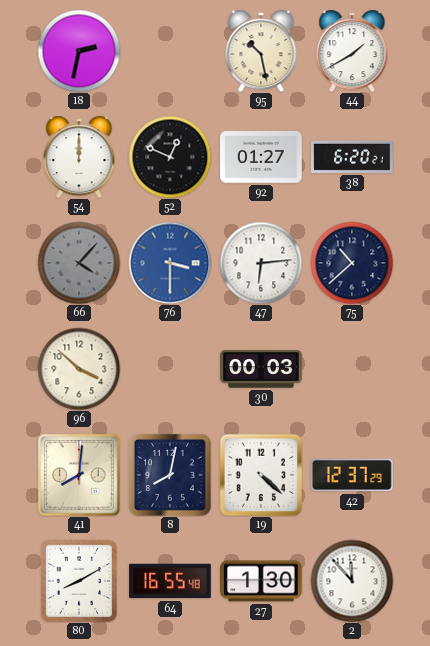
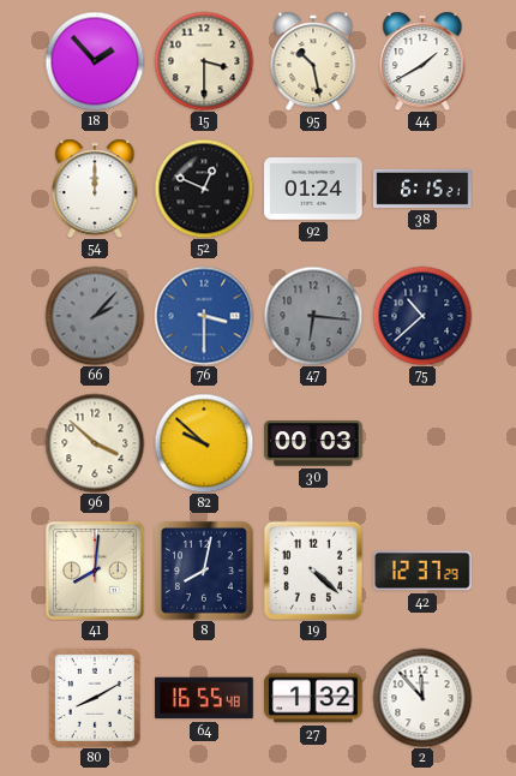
18: 2:32 -> 1:53
15: none -> 3:30
92: 01:27 -> 01:24
38: 6:20 -> 6:15
66: 4:07 -> 2:07
47: 6:14 -> 6:16
47 dial: white -> grey
82: none -> 9:52
27: 1:30 -> 1:32
